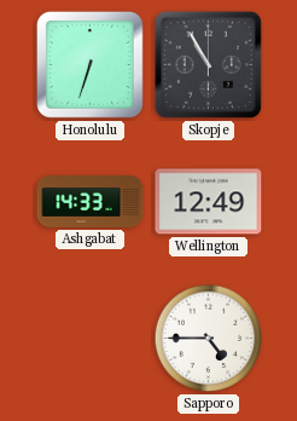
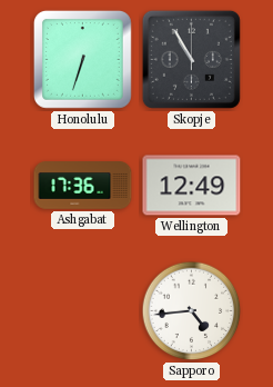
Ashgabat: 14:33 -> 17:36
Sapporo: 4:45 -> 4:44
